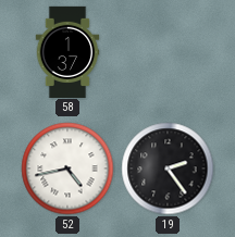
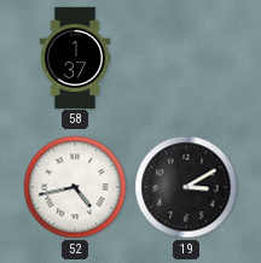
19: 2:24 -> 3:10
